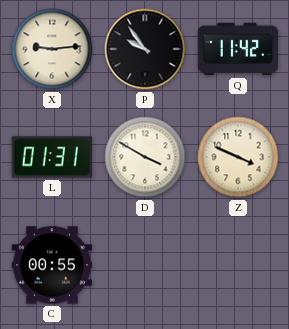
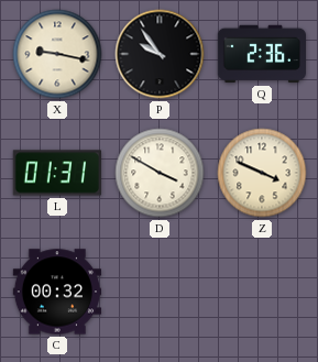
X: 9:14 -> 9:17
Q: 11:42 -> 2:36
C: 00:55 -> 00:32
